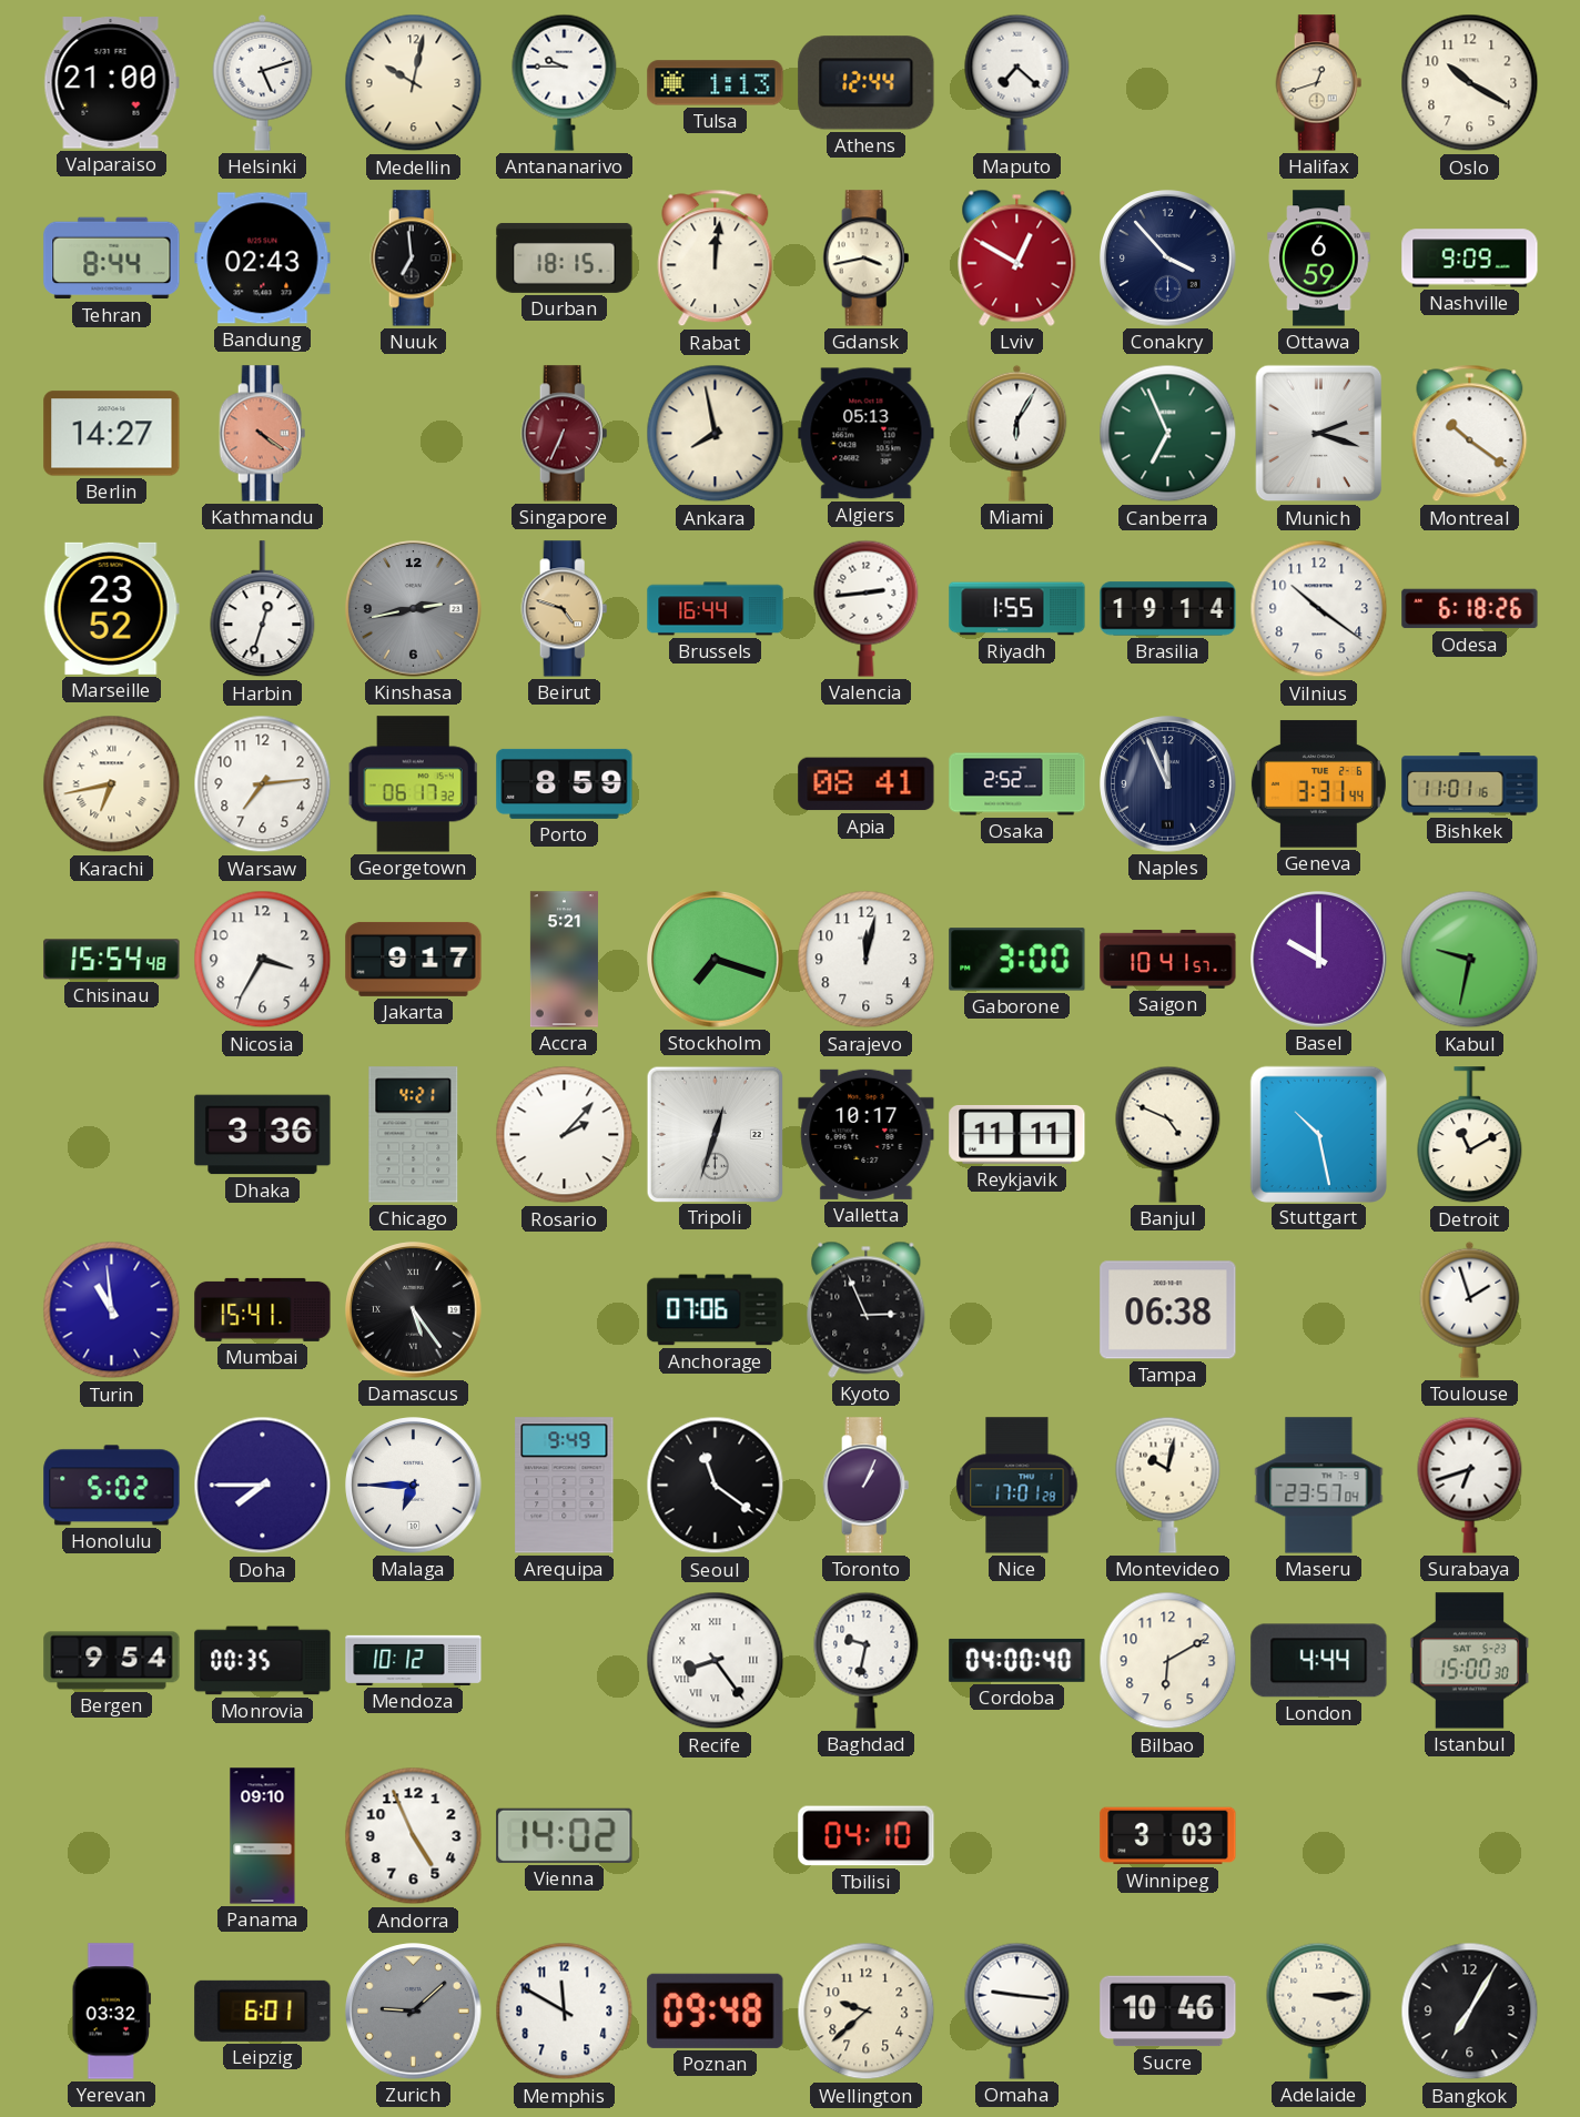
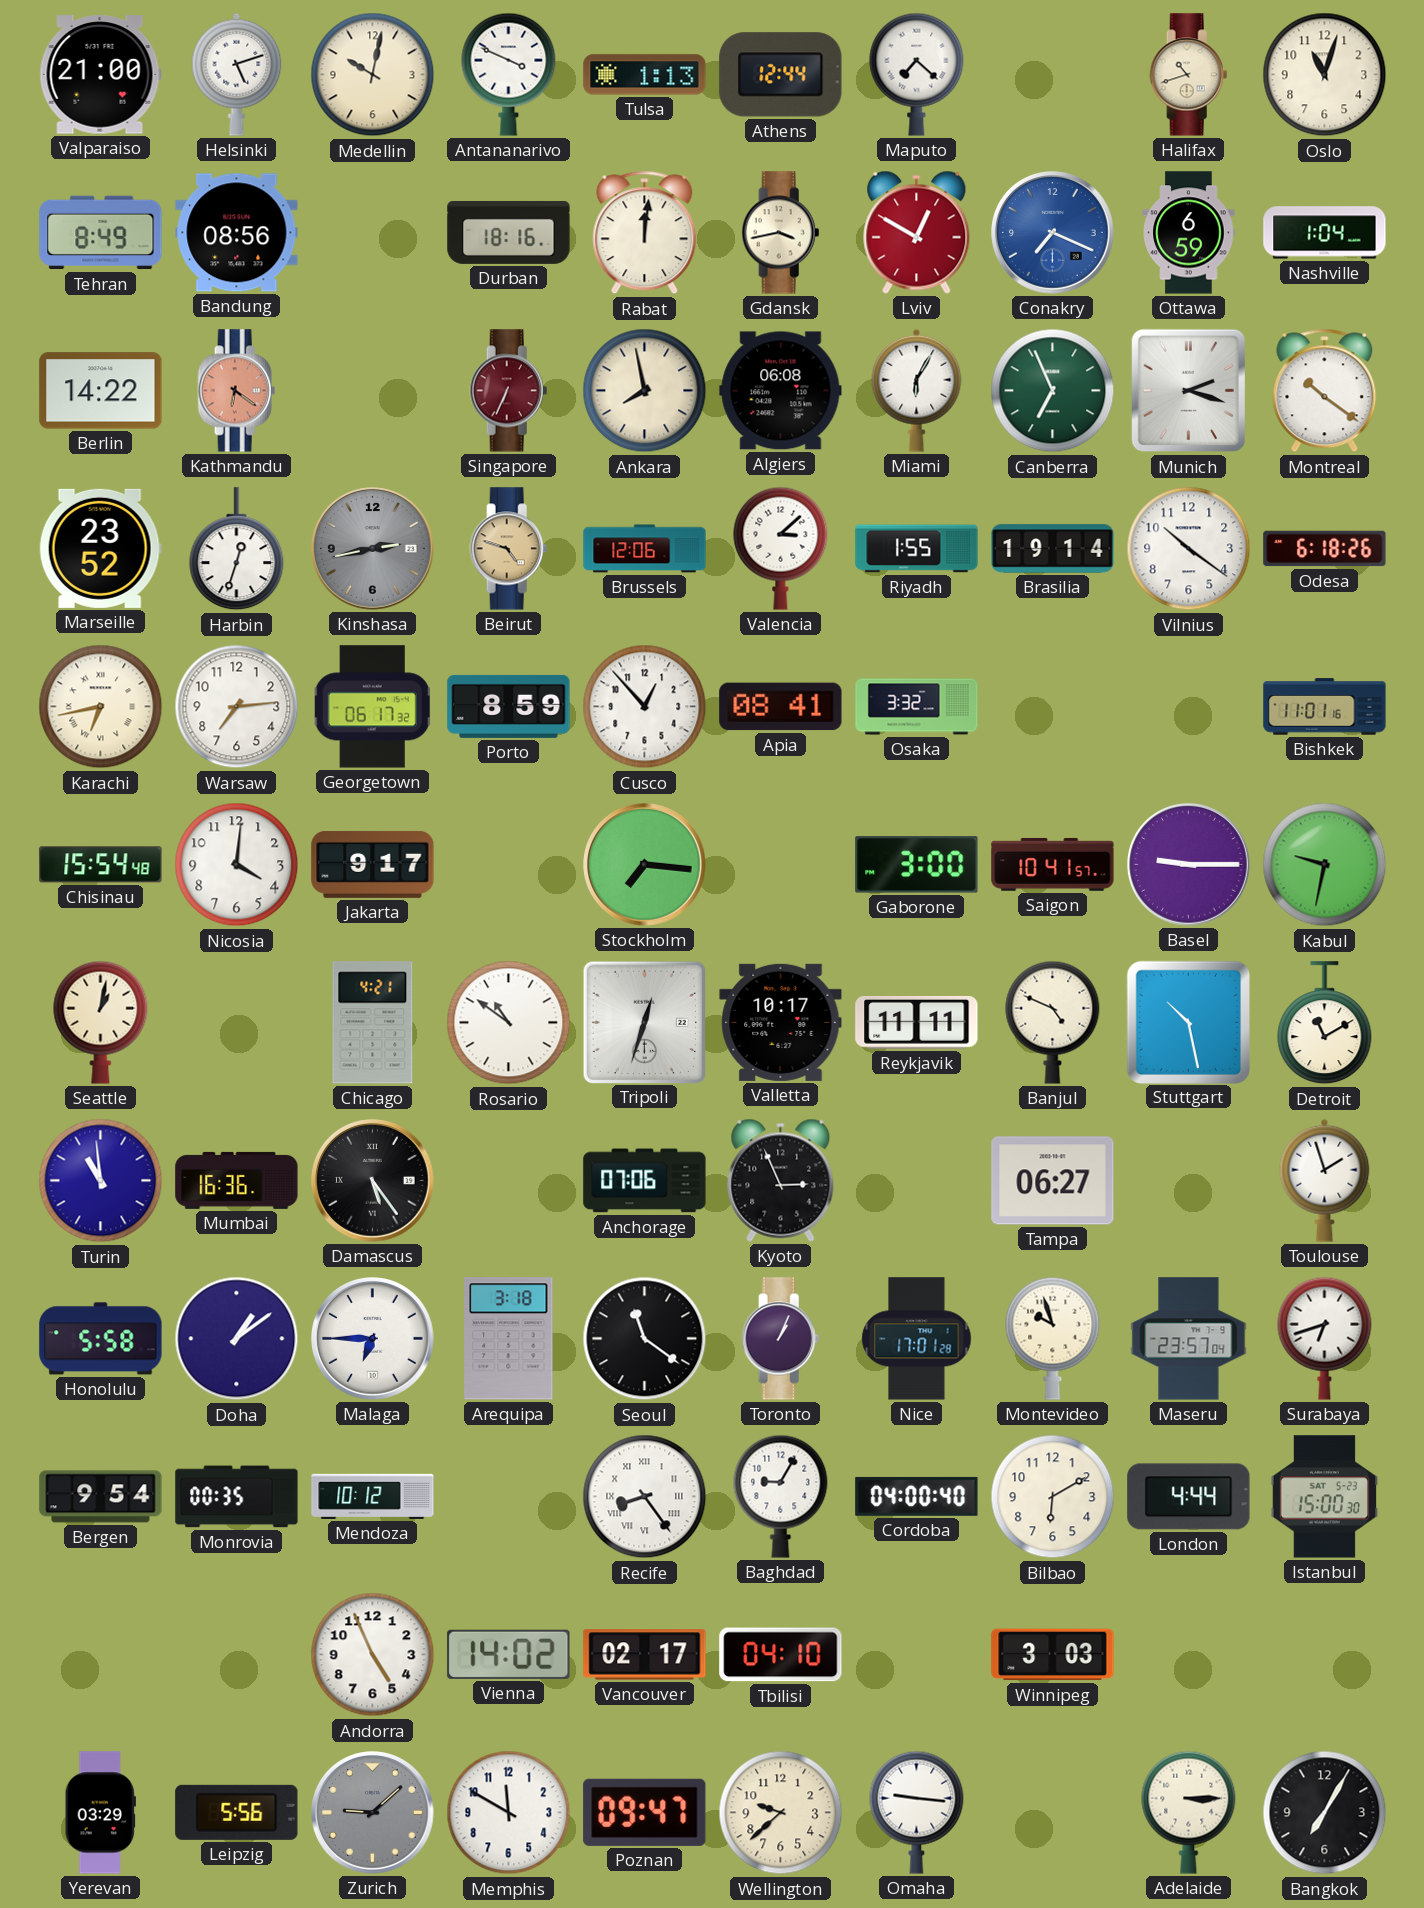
Antananarivo: 9:45 -> 3:49
Halifax: 12:42 -> 10:42
Oslo: 10:20 -> 11:03
Tehran: 8:44 -> 8:49
Bandung: 02:43 -> 08:56
Nuuk: 6:59 -> none
Durban: 18:15 -> 18:16
Conakry: 3:53 -> 7:19
Conakry dial: navy -> blue
Nashville: 9:09 -> 1:04
Berlin: 14:27 -> 14:22
Kathmandu: 4:21 -> 6:21
Algiers: 05:13 -> 06:08
Brussels: 16:44 -> 12:06
Valencia: 2:44 -> 3:08
Cusco: none -> 12:53
Osaka: 2:52 -> 3:32
Naples: 11:56 -> none
Geneva: 3:31 -> none
Nicosia: 3:35 -> 4:01
Accra: 5:21 -> none
Stockholm: 7:18 -> 7:16
Sarajevo: 12:02 -> none
Basel: 10:00 -> 9:15
Seattle: none -> 1:02
Dhaka: 3:36 -> none
Rosario: 2:07 -> 10:51
Mumbai: 15:41 -> 16:36
Tampa: 06:38 -> 06:27
Honolulu: 5:02 -> 5:58
Doha: 7:45 -> 1:09
Arequipa: 9:49 -> 3:18
Montevideo: 10:02 -> 9:57
Baghdad: 9:32 -> 9:05
Panama: 09:10 -> none
Vancouver: none -> 02:17
Yerevan: 03:32 -> 03:29
Leipzig: 6:01 -> 5:56
Poznan: 09:48 -> 09:47
Sucre: 10:46 -> none
